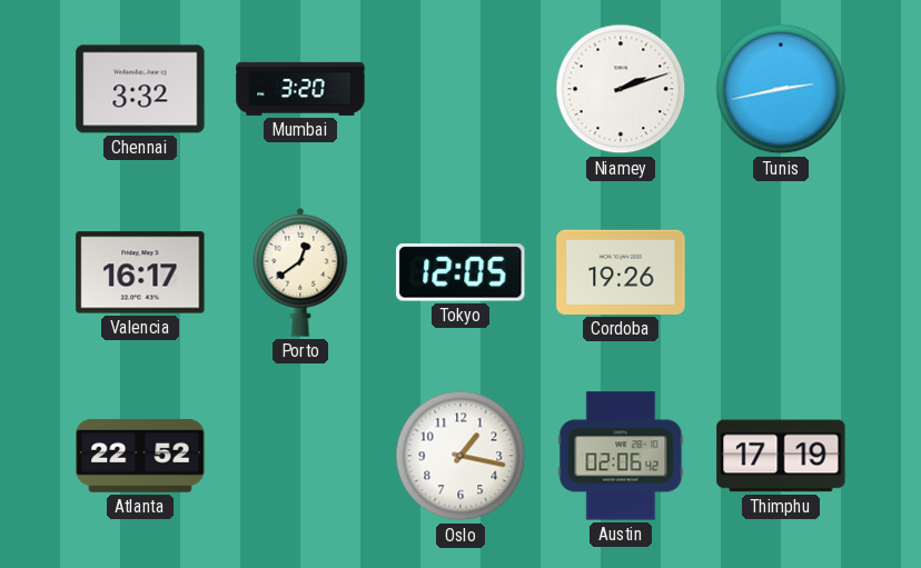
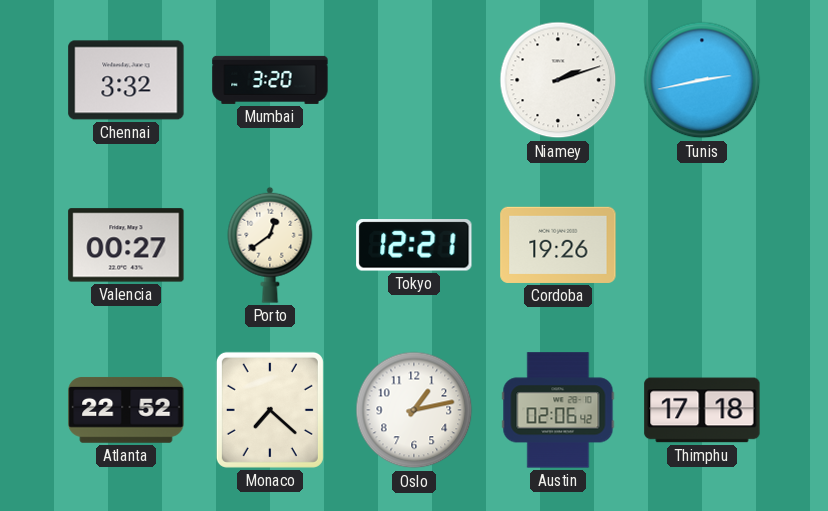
Valencia: 16:17 -> 00:27
Tokyo: 12:05 -> 12:21
Monaco: none -> 7:22
Oslo: 1:17 -> 1:13
Thimphu: 17:19 -> 17:18
